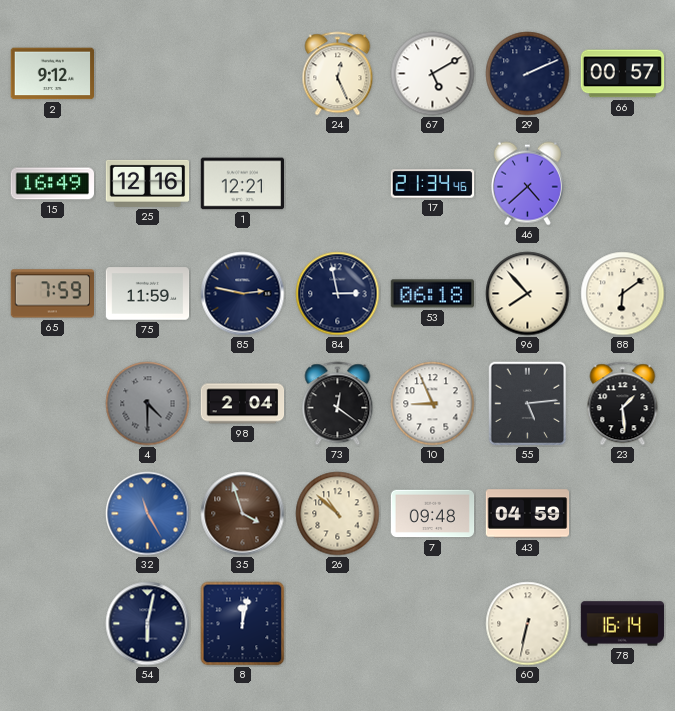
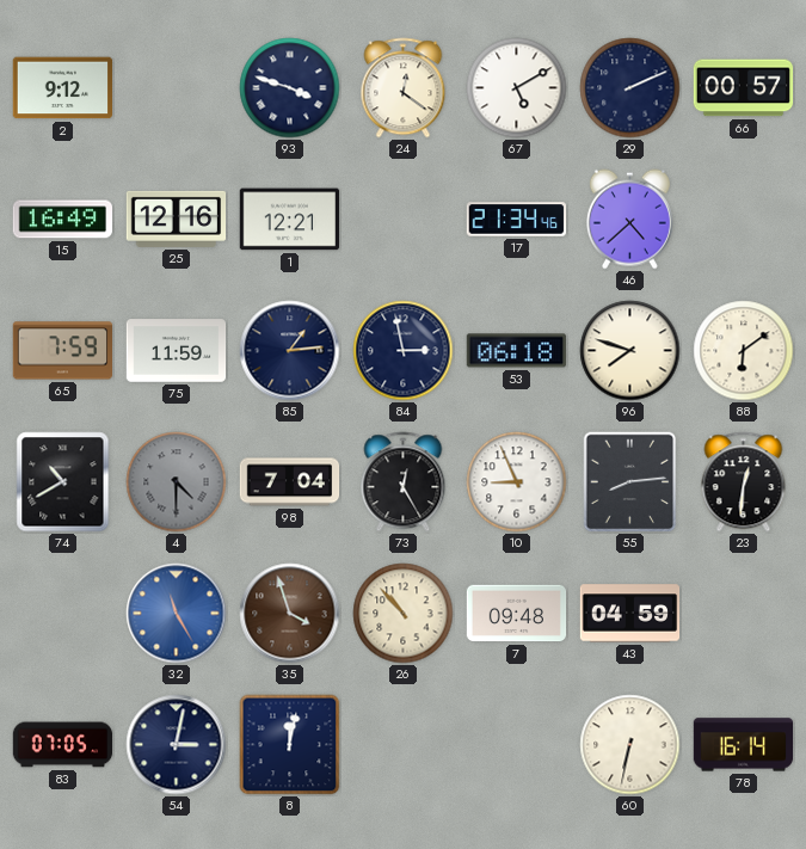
93: none -> 3:48
24: 12:26 -> 12:21
85: 2:47 -> 1:14
96: 7:53 -> 7:48
74: none -> 10:40
98: 2:04 -> 7:04
73: 12:21 -> 12:25
55: 5:14 -> 8:14
23: 1:29 -> 12:31
26: 10:52 -> 10:53
83: none -> 07:05
54: 6:02 -> 3:02
